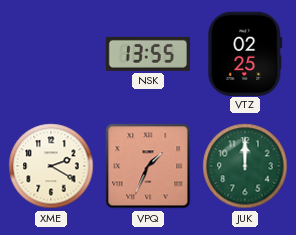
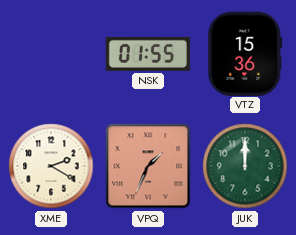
NSK: 13:55 -> 01:55
VTZ: 02:25 -> 15:36
